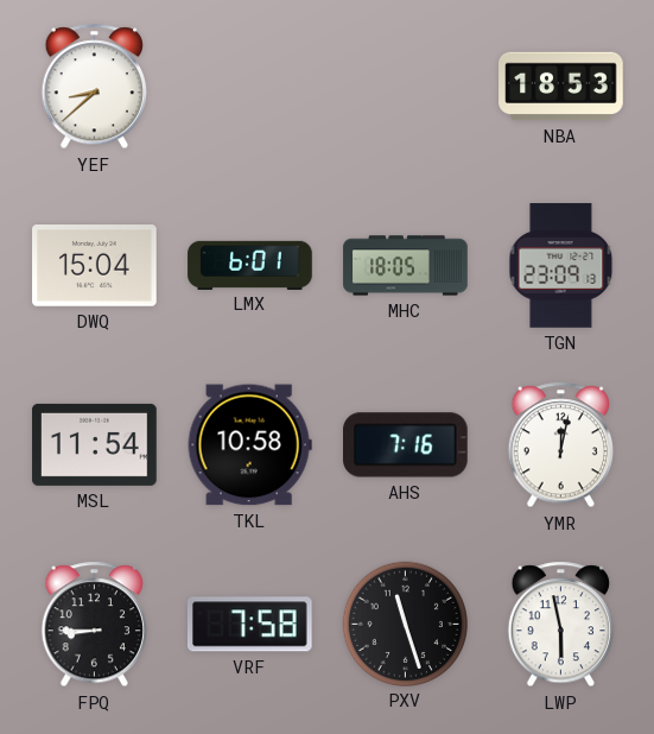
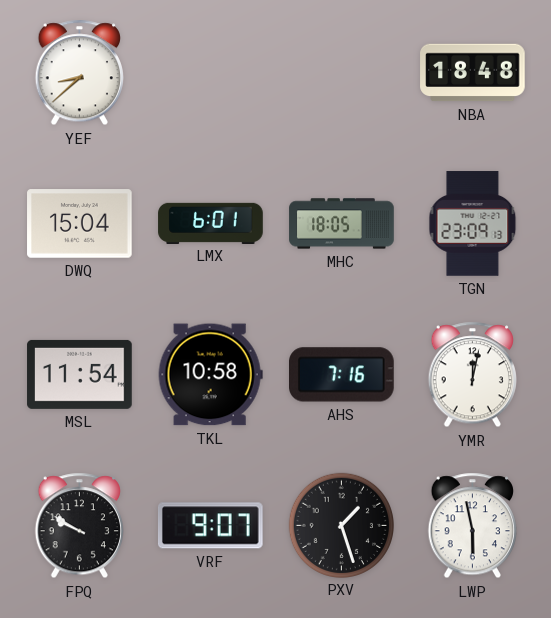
NBA: 18:53 -> 18:48
FPQ: 8:45 -> 9:50
VRF: 7:58 -> 9:07
PXV: 11:27 -> 1:27
